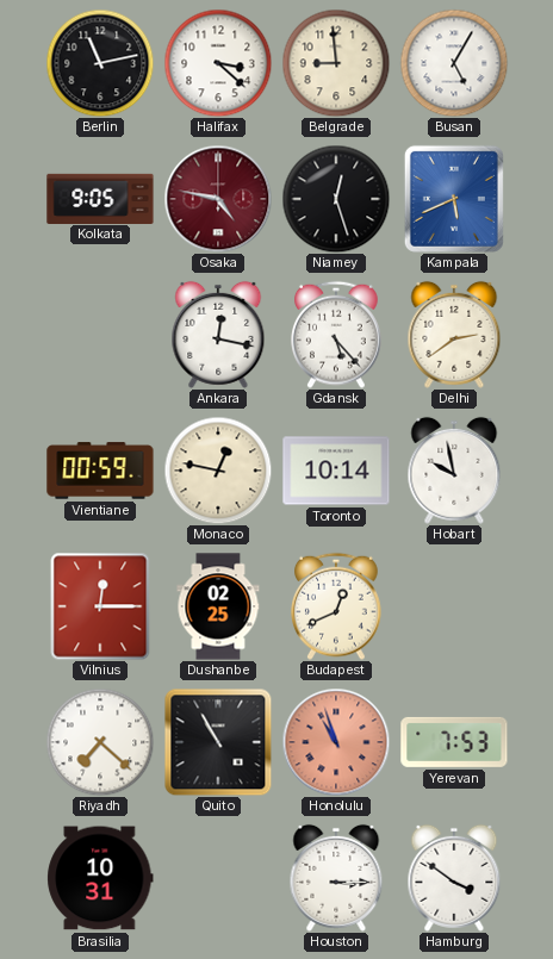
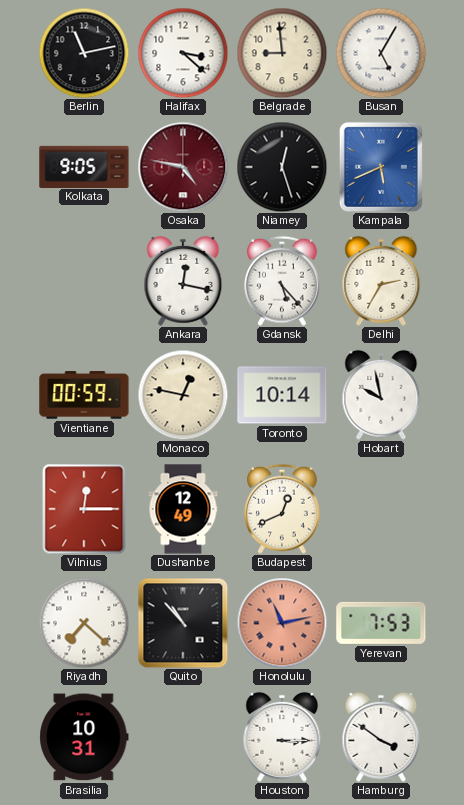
Delhi: 2:39 -> 2:35
Dushanbe: 02:25 -> 12:49
Quito: 10:55 -> 10:53
Honolulu: 10:57 -> 11:13
